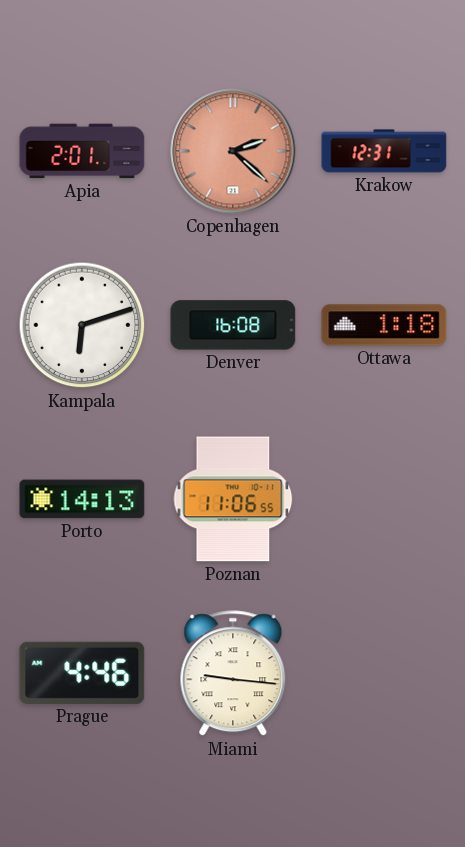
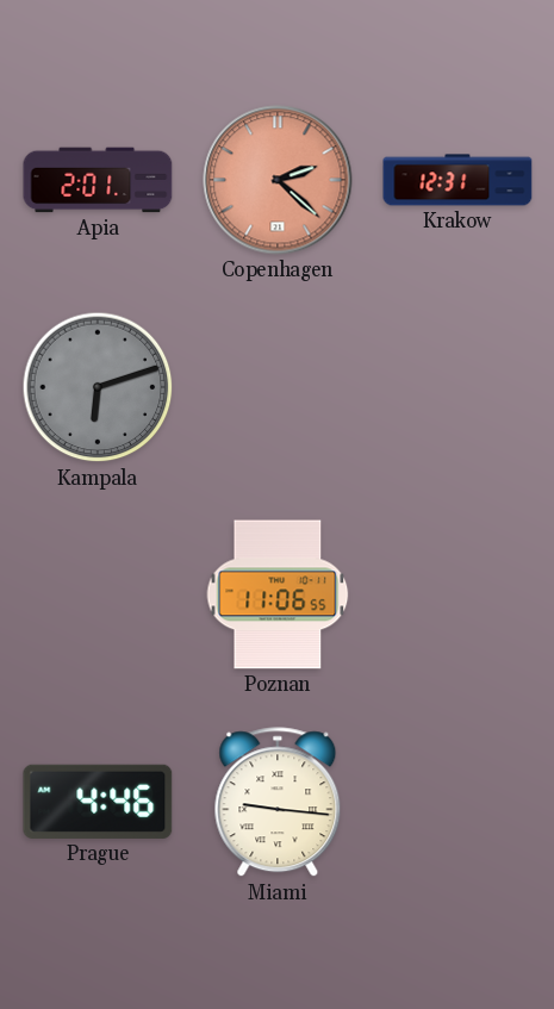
Kampala dial: white -> grey
Denver: 16:08 -> none
Ottawa: 1:18 -> none
Porto: 14:13 -> none
